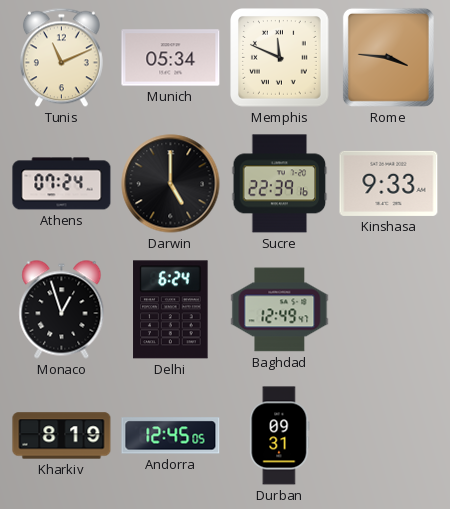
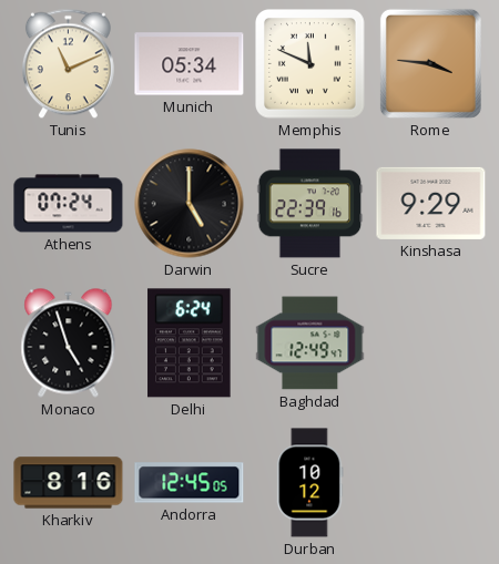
Kinshasa: 9:33 -> 9:29
Monaco: 12:57 -> 4:57
Kharkiv: 8:19 -> 8:16
Durban: 09:31 -> 10:12
